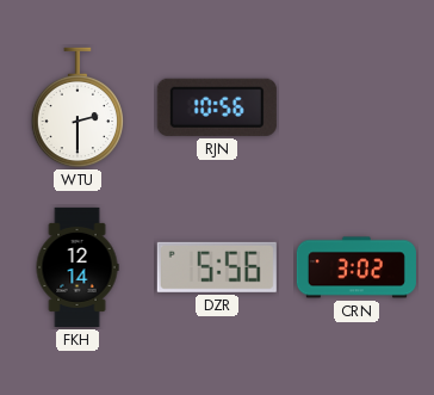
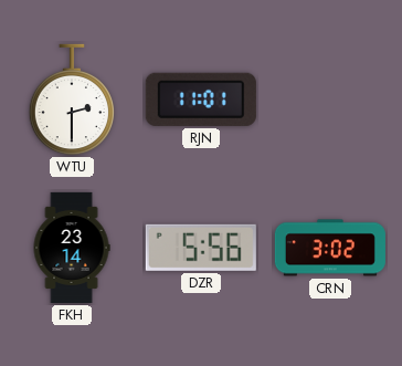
RJN: 10:56 -> 11:01
FKH: 12:14 -> 23:14
